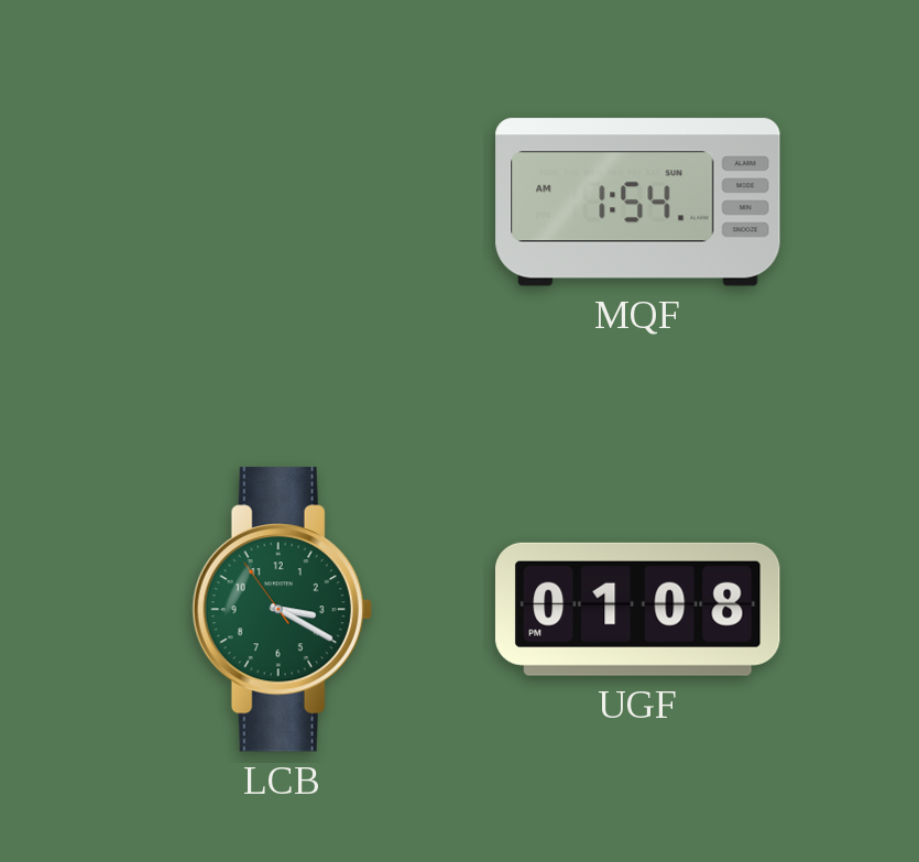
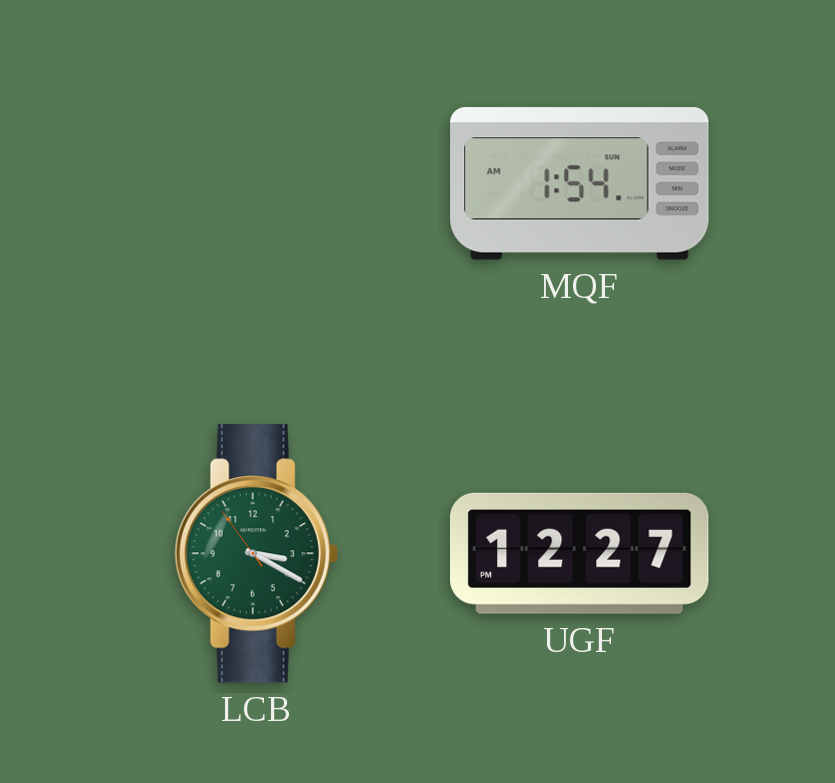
UGF: 01:08 -> 12:27
